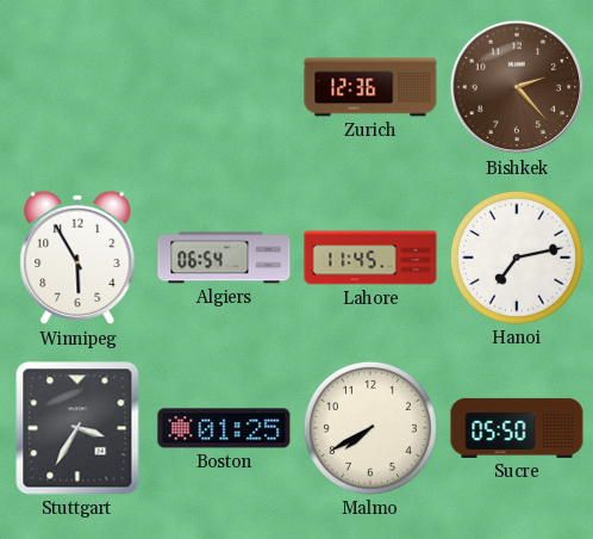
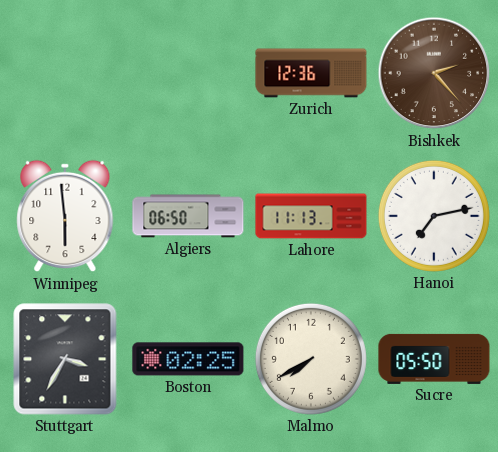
Winnipeg: 5:55 -> 5:59
Algiers: 06:54 -> 06:50
Lahore: 11:45 -> 11:13
Boston: 01:25 -> 02:25
